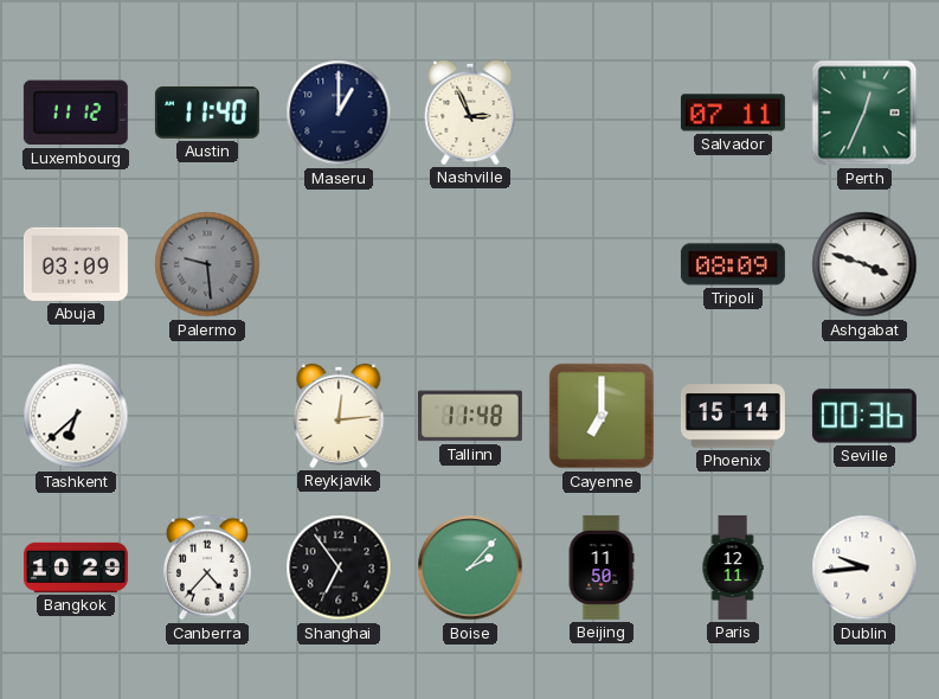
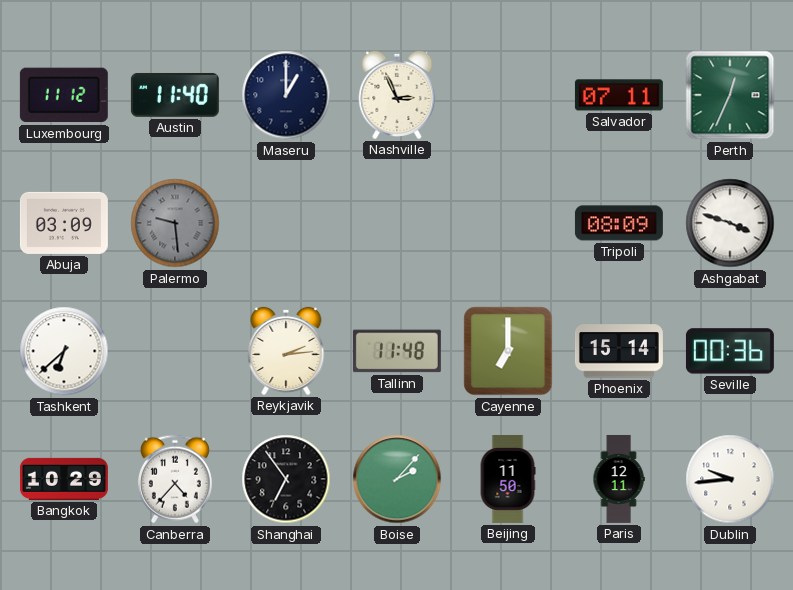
Reykjavik: 12:14 -> 2:14
